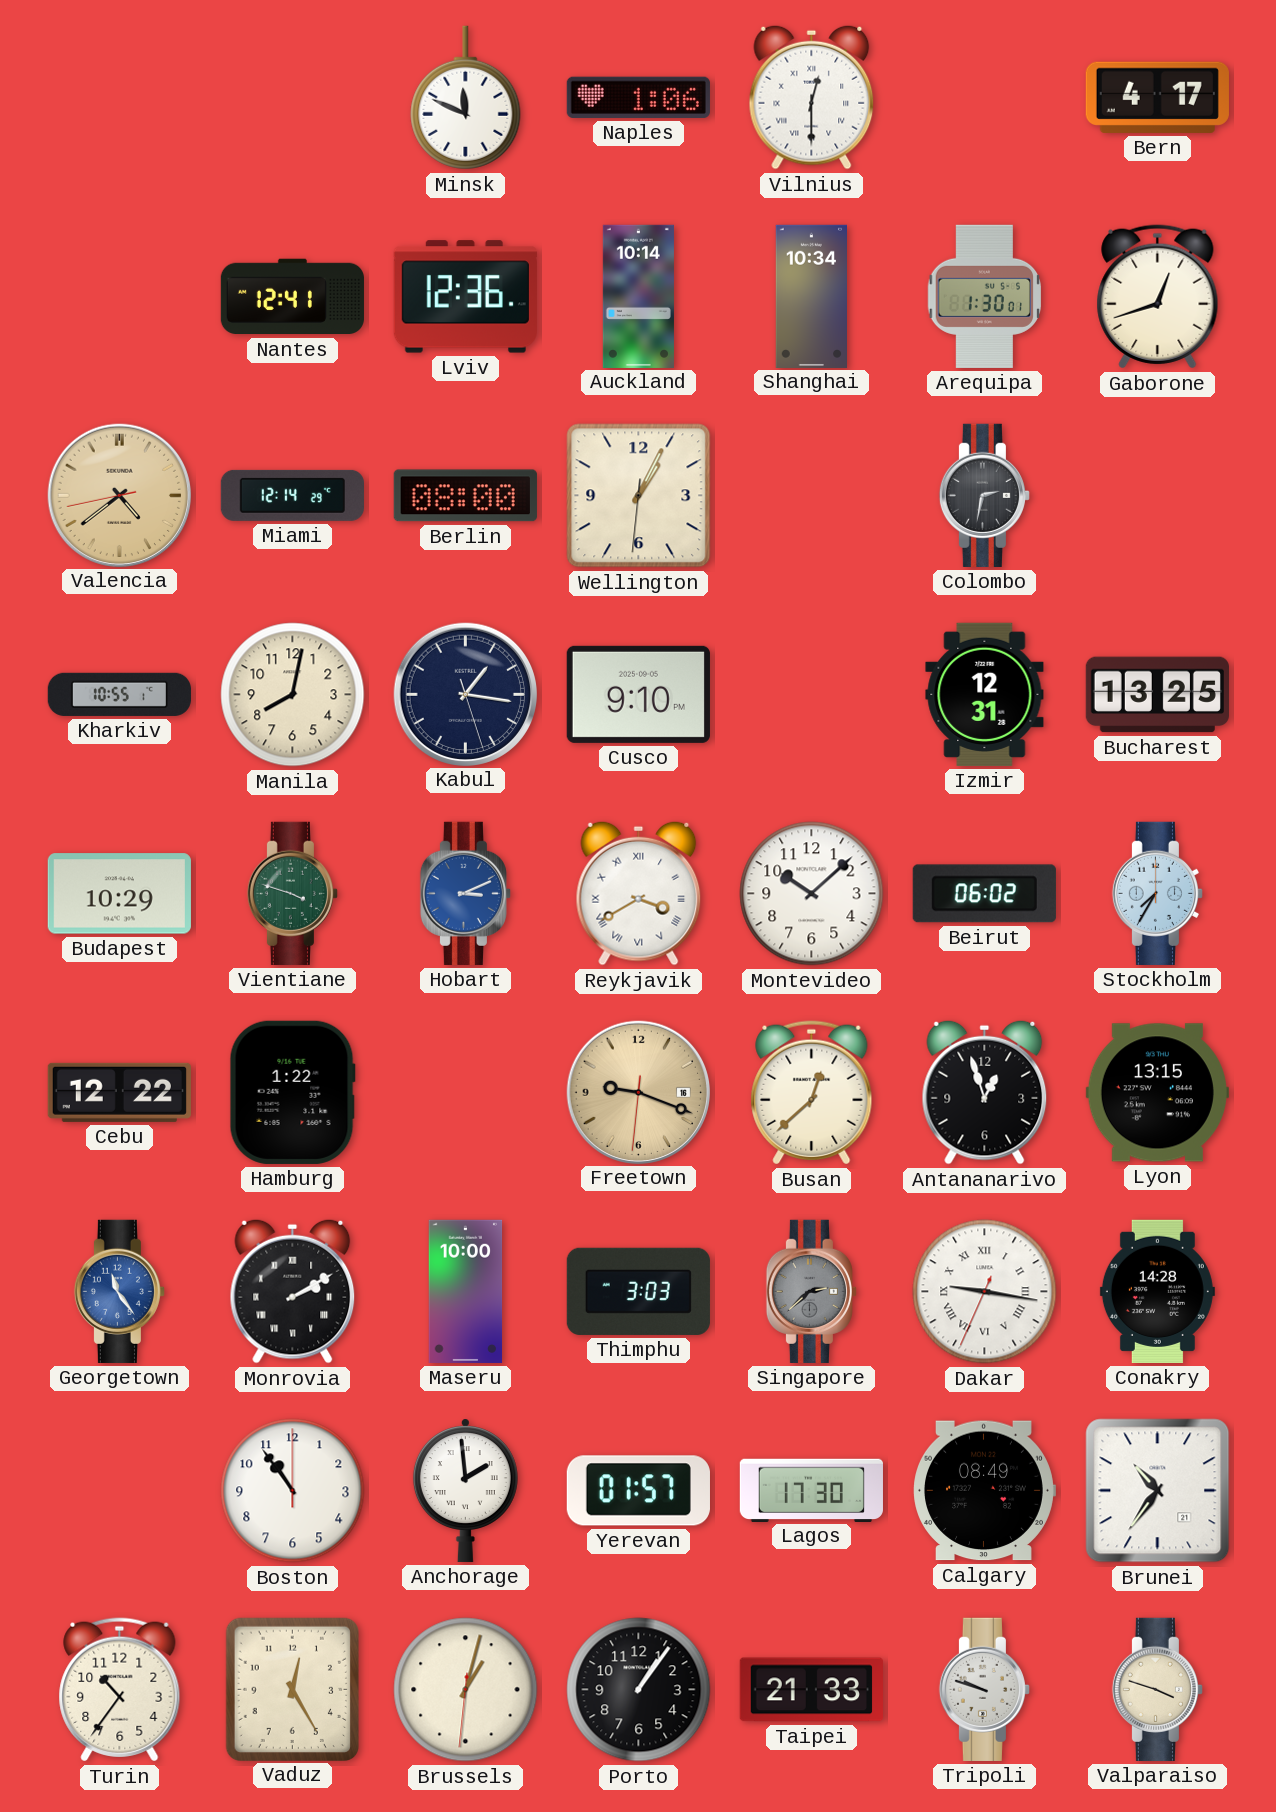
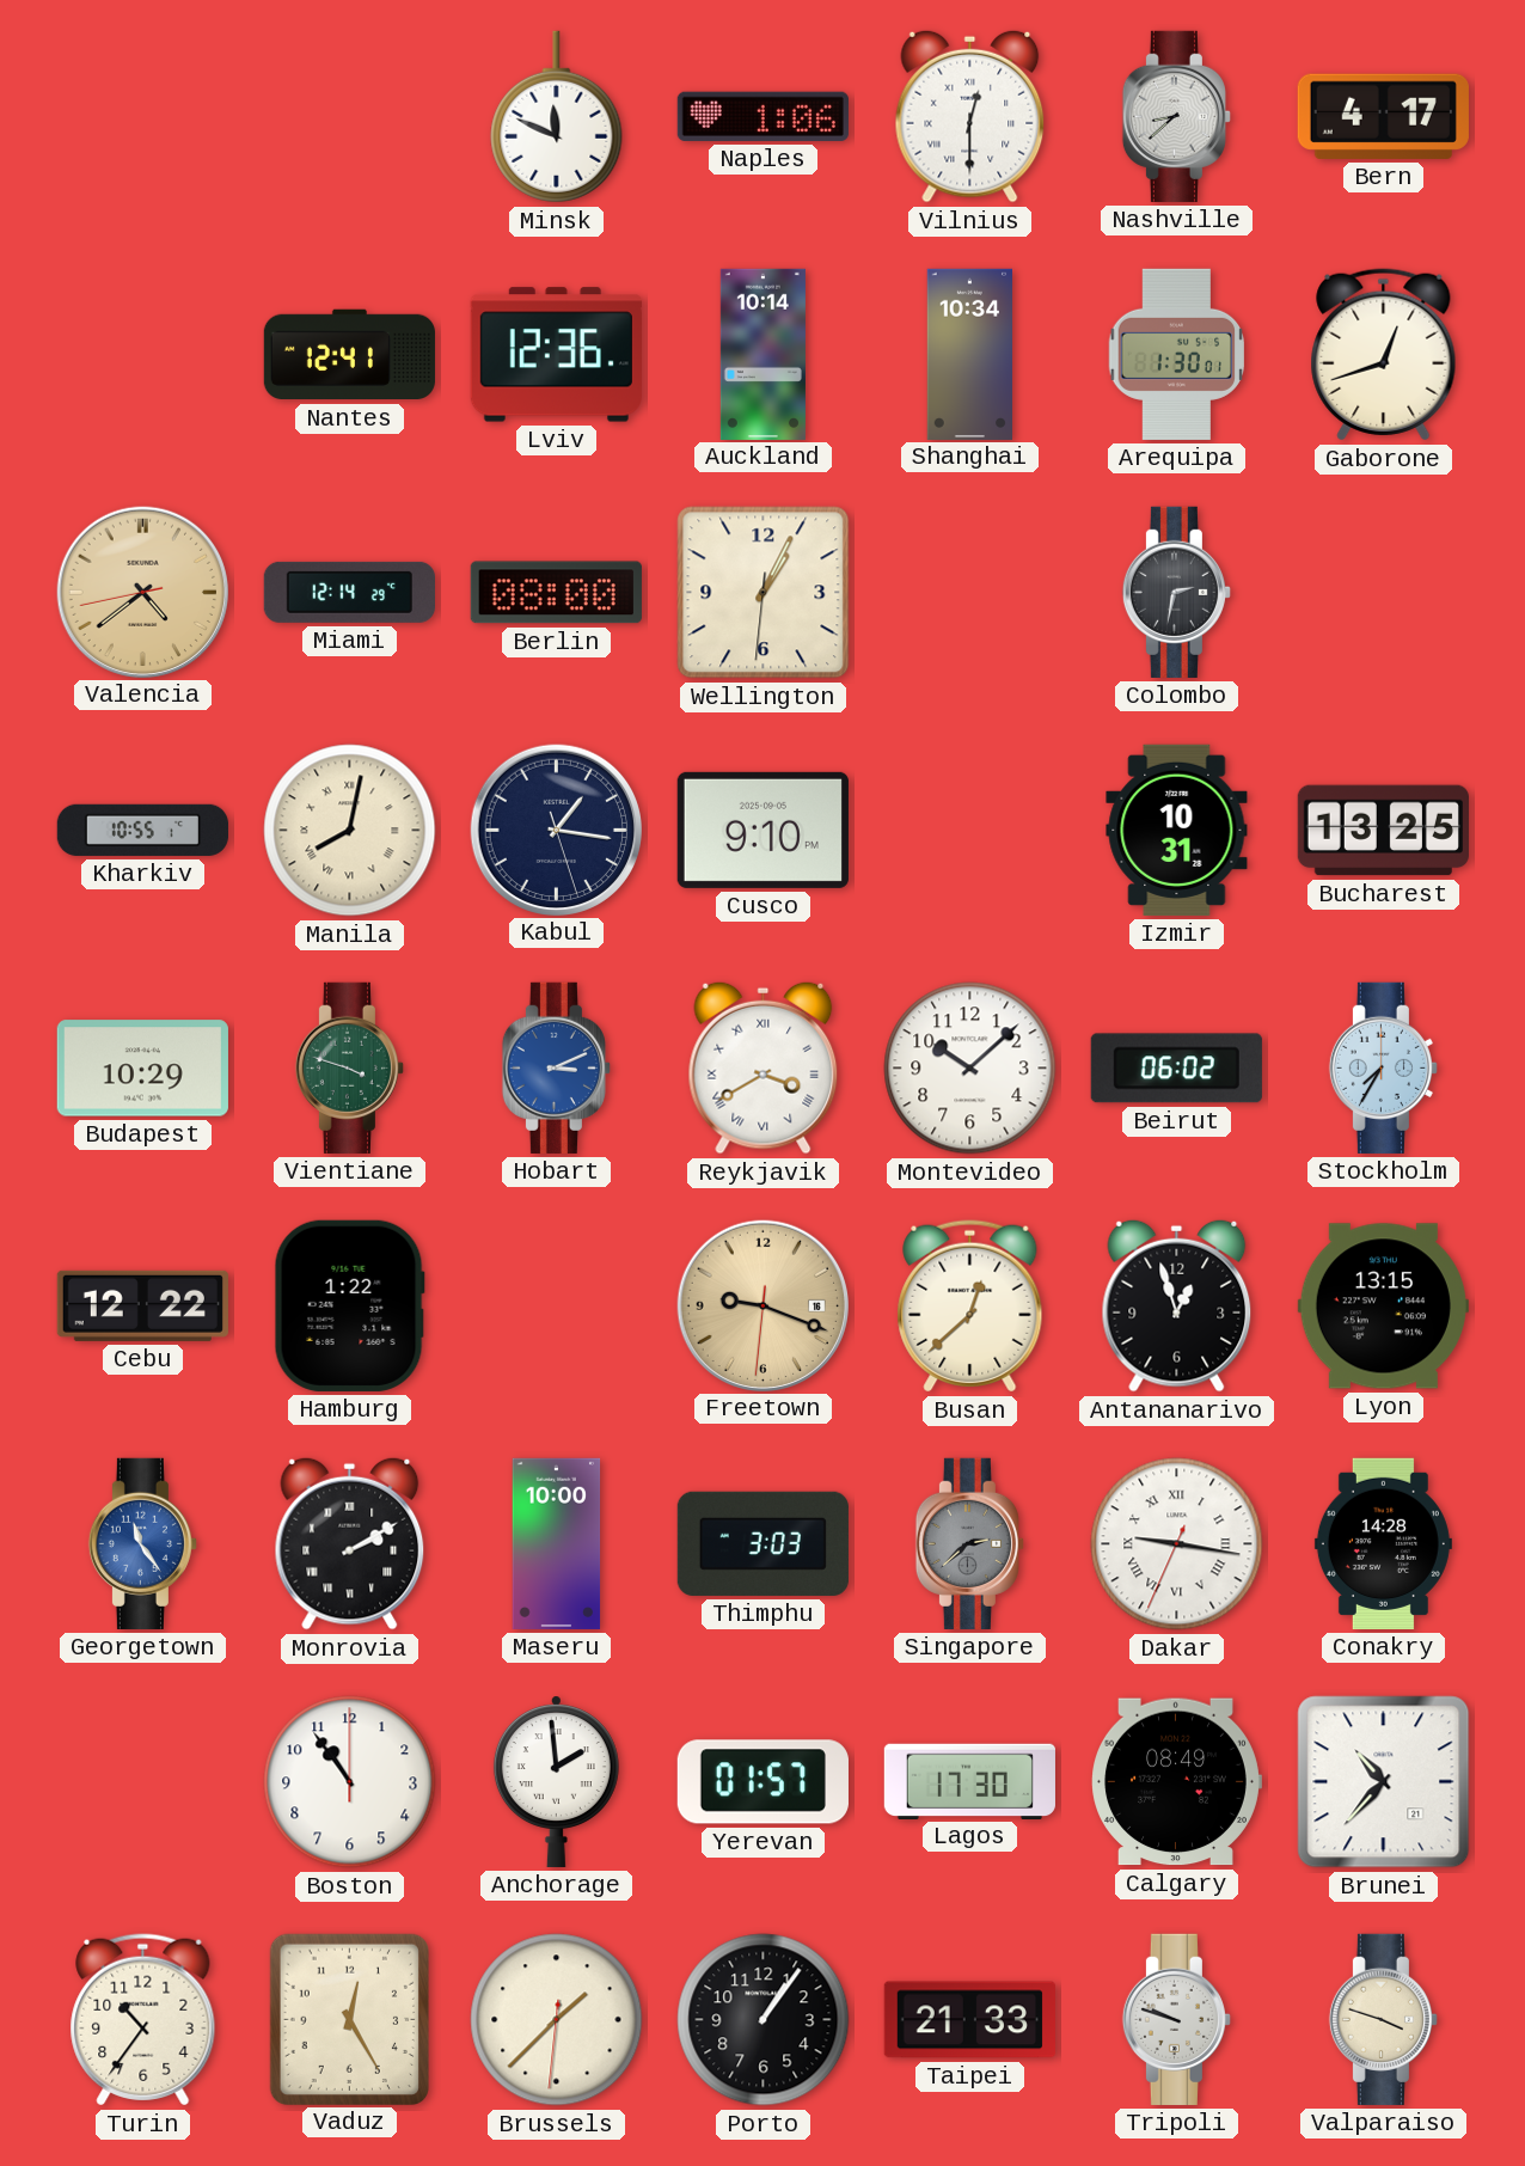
Nashville: none -> 8:38
Manila numerals: Arabic -> Roman
Izmir: 12:31 -> 10:31
Brunei: 10:36 -> 10:37
Brussels: 1:02 -> 1:37
